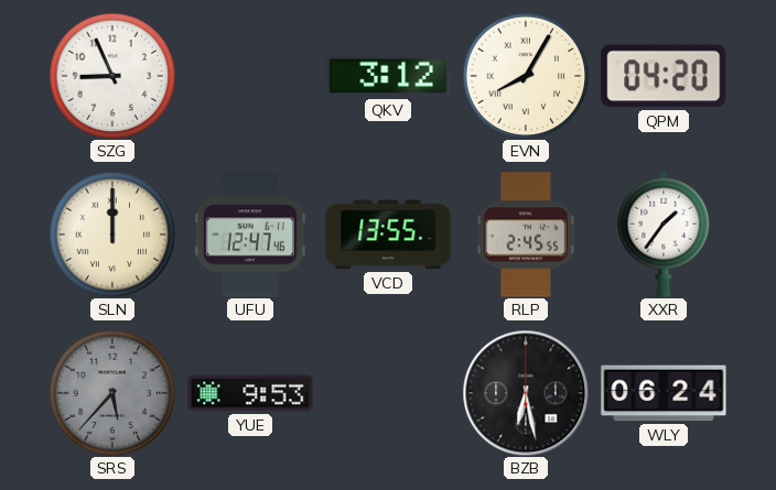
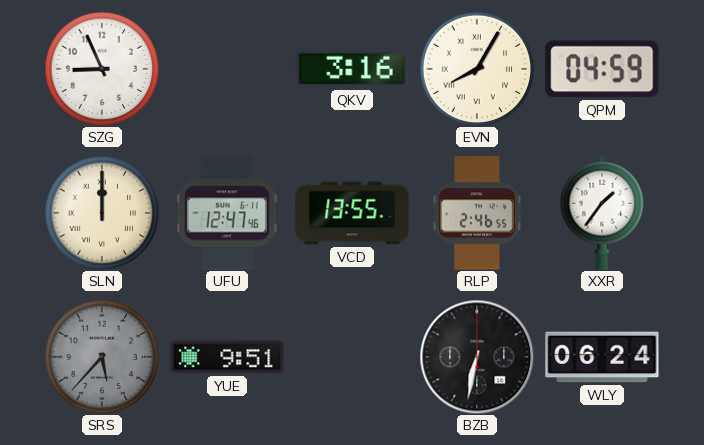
QKV: 3:12 -> 3:16
QPM: 04:20 -> 04:59
RLP: 2:45 -> 2:46
YUE: 9:53 -> 9:51
BZB: 6:28 -> 6:32
